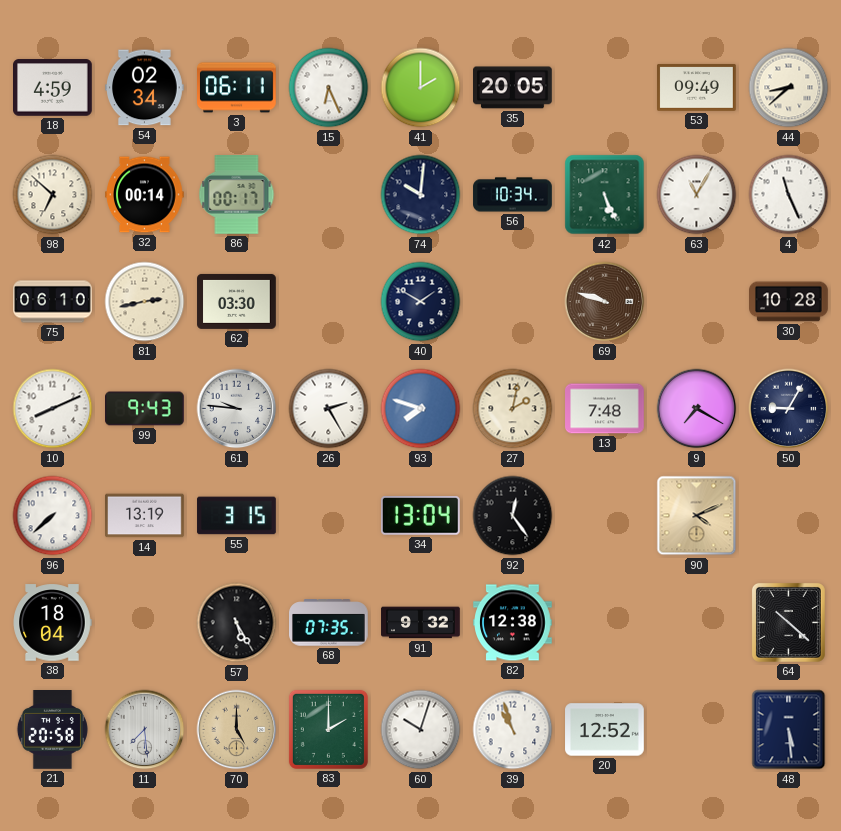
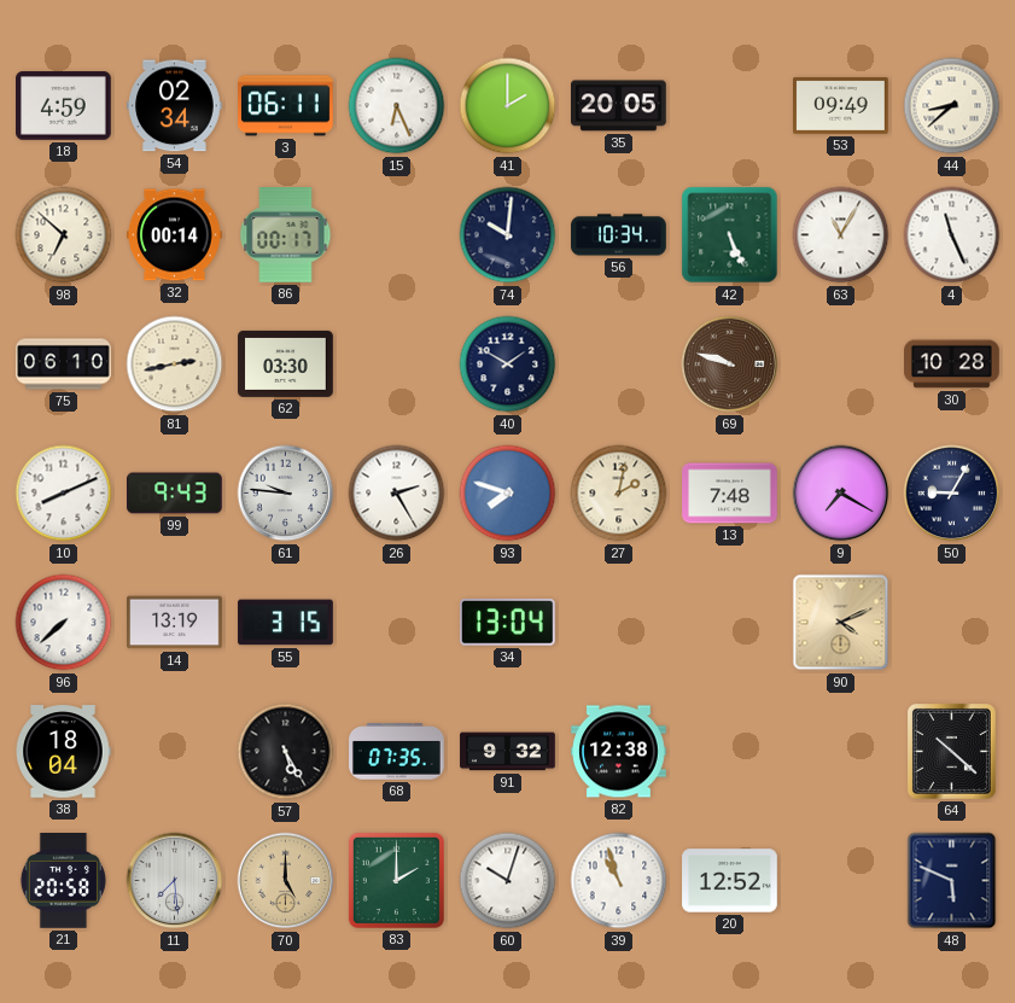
92: 12:24 -> none
48: 5:29 -> 5:49
